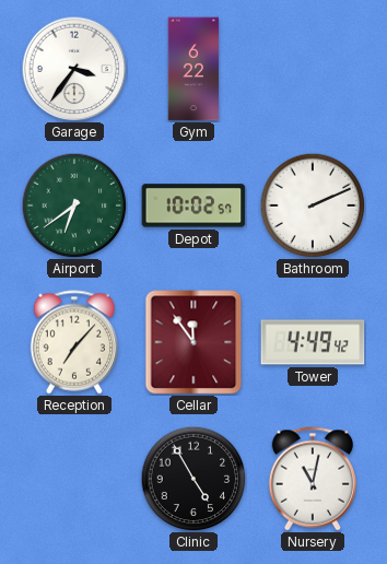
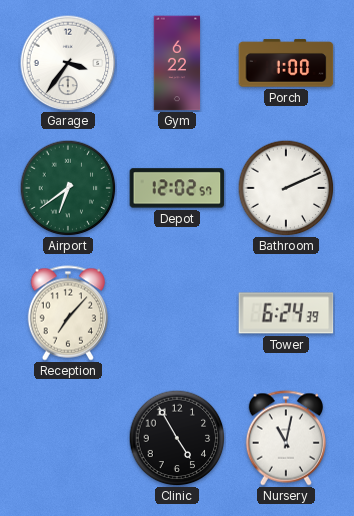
Porch: none -> 1:00
Depot: 10:02 -> 12:02
Cellar: 11:54 -> none
Tower: 4:49 -> 6:24
